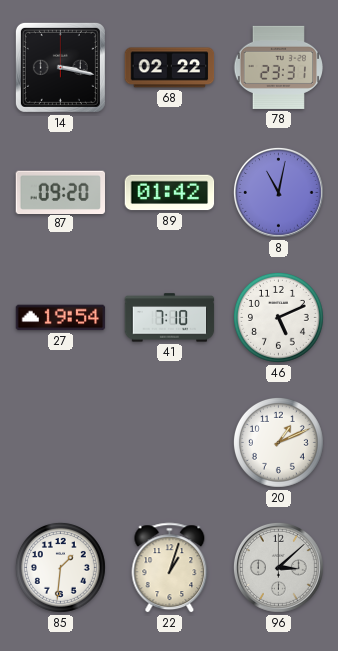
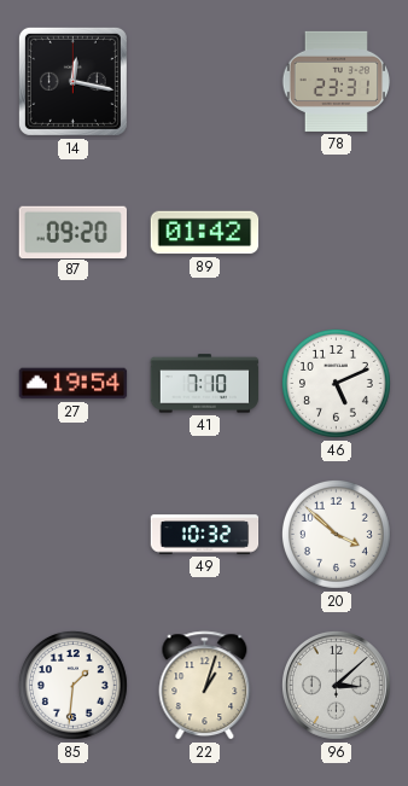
14: 3:17 -> 12:17
68: 02:22 -> none
8: 11:02 -> none
49: none -> 10:32
20: 1:11 -> 3:52
